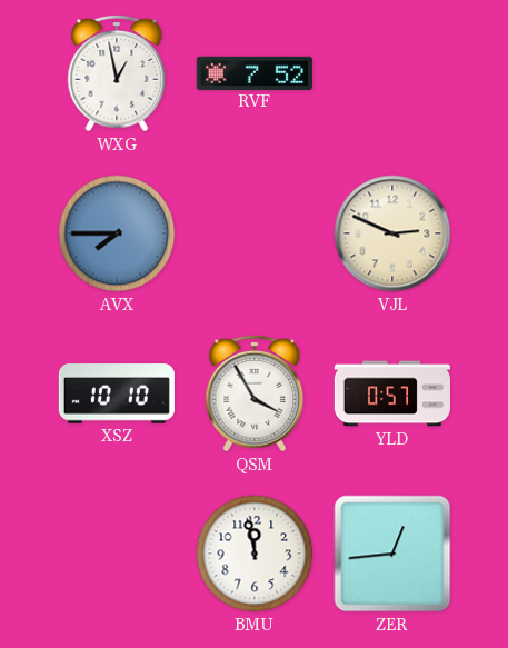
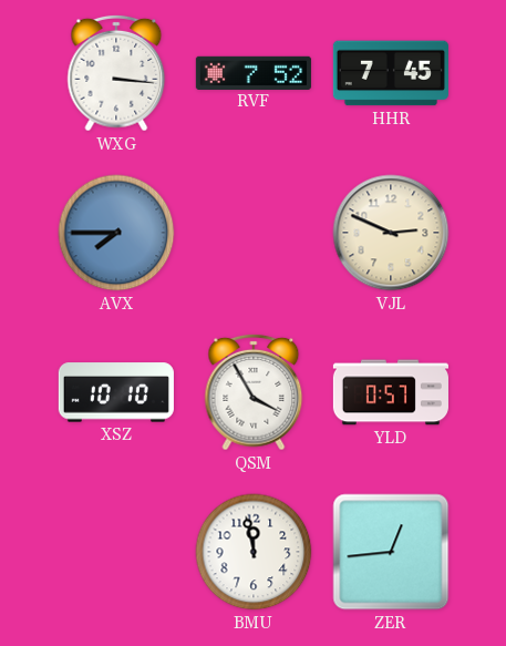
WXG: 12:58 -> 3:16
HHR: none -> 7:45
